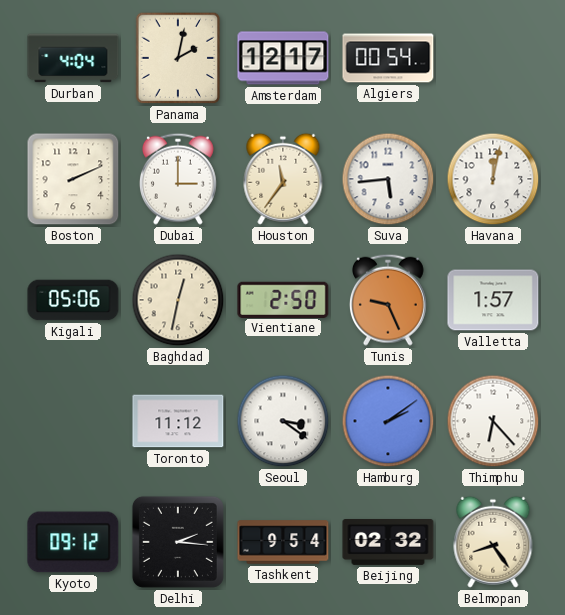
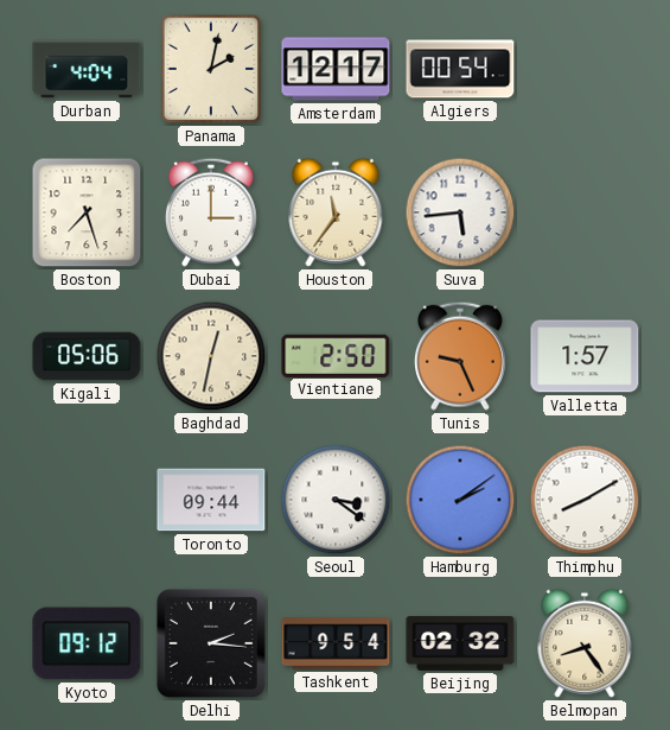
Boston: 2:11 -> 7:27
Havana: 12:02 -> none
Toronto: 11:12 -> 09:44
Thimphu: 6:23 -> 8:10
